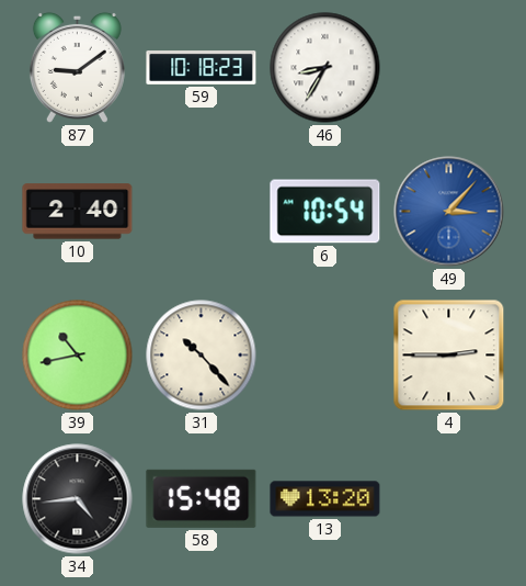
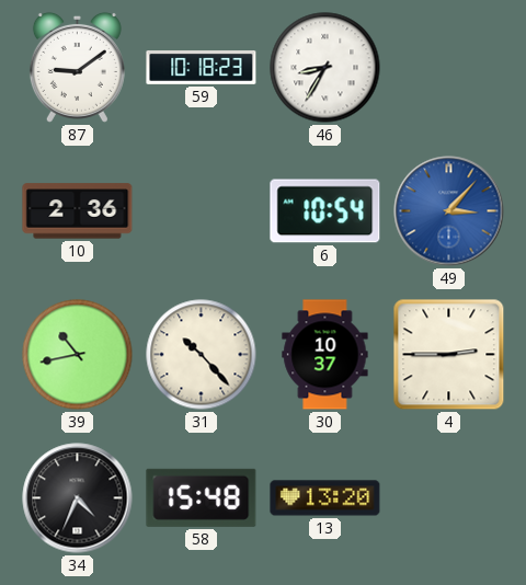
10: 2:40 -> 2:36
30: none -> 10:37
34: 4:44 -> 4:34
